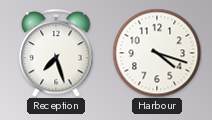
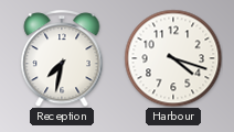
Reception: 7:27 -> 7:32
